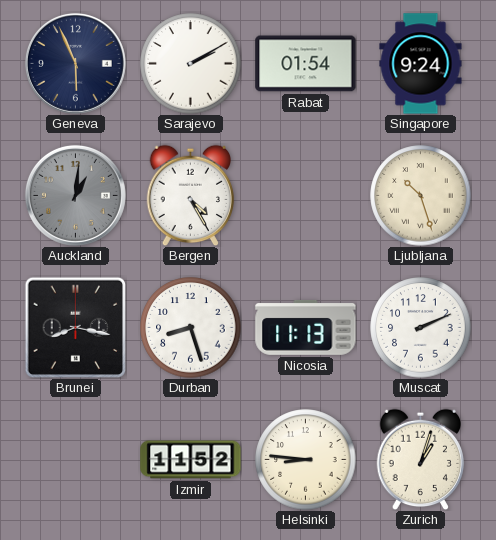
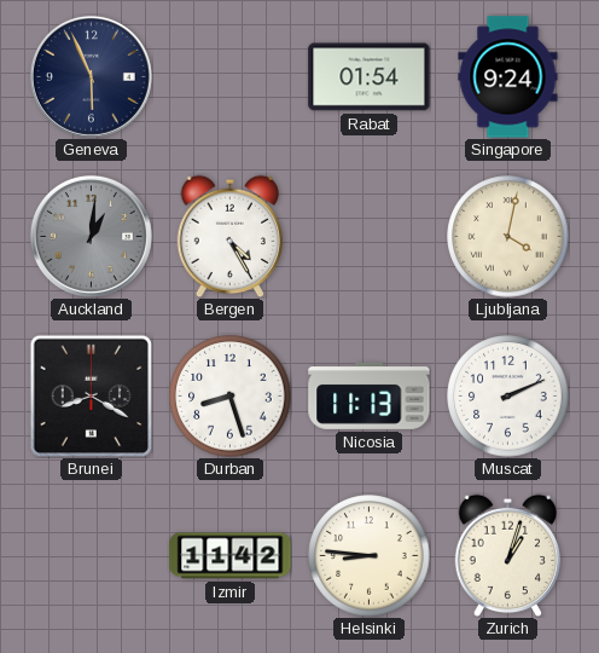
Sarajevo: 2:10 -> none
Ljubljana: 10:27 -> 4:02
Brunei: 8:17 -> 8:20
Izmir: 11:52 -> 11:42
